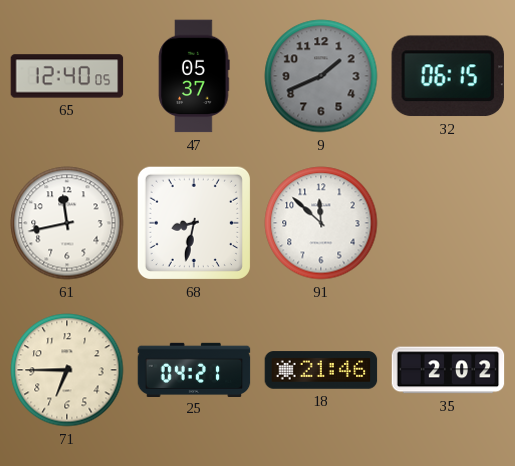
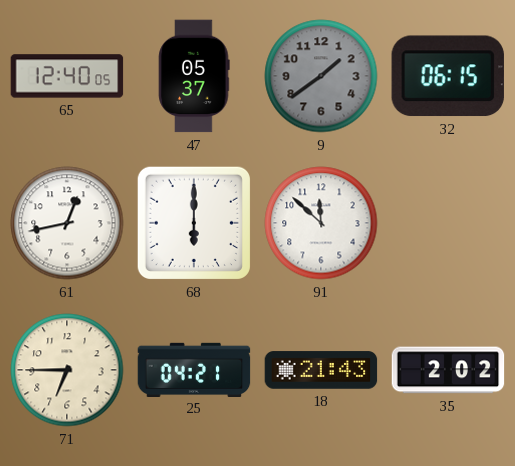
9: 1:41 -> 1:39
61: 11:43 -> 12:43
68: 8:32 -> 6:00
18: 21:46 -> 21:43
